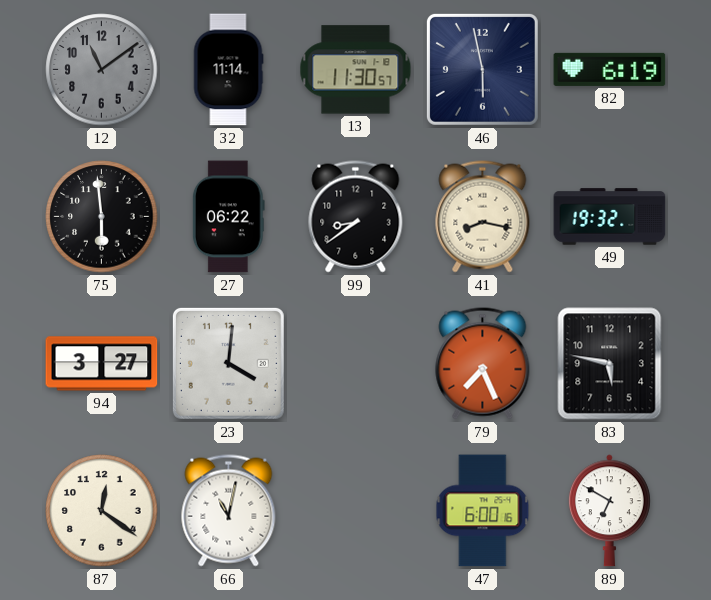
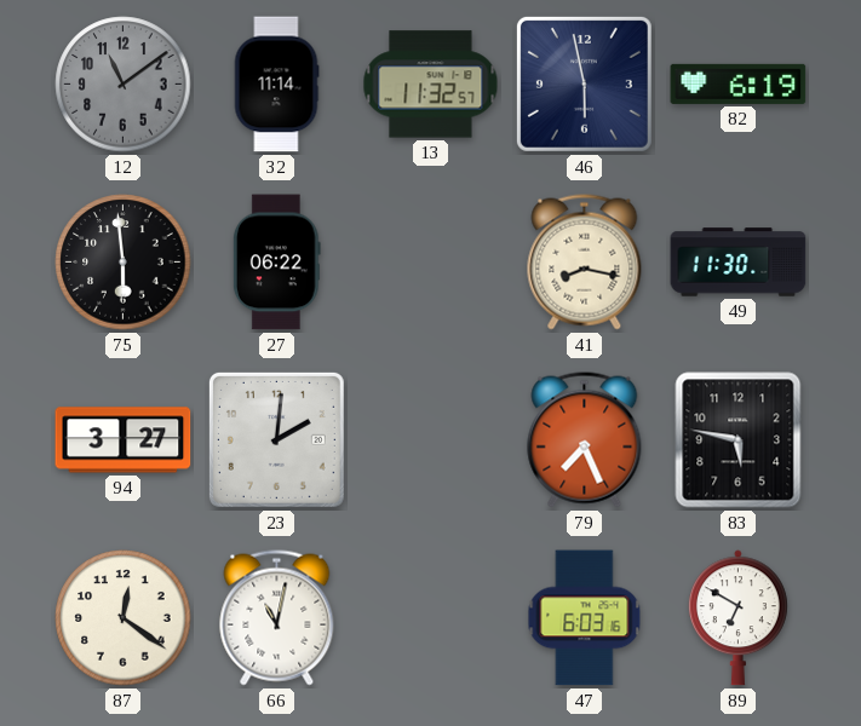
13: 11:30 -> 11:32
99: 8:39 -> none
49: 19:32 -> 11:30
23: 4:01 -> 2:01
47: 6:00 -> 6:03
